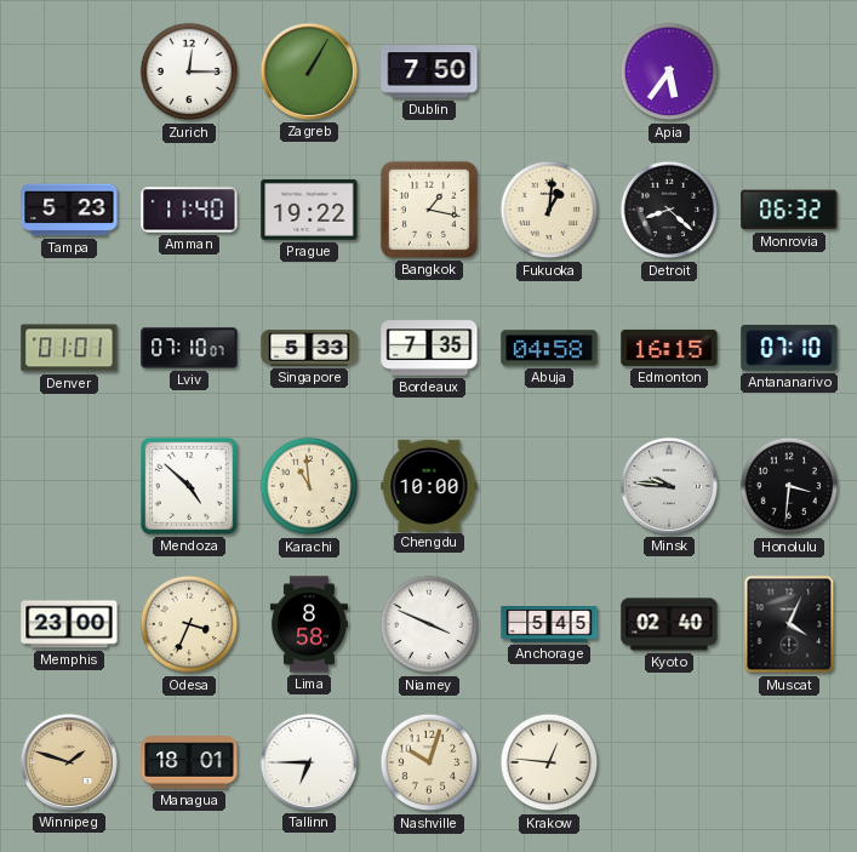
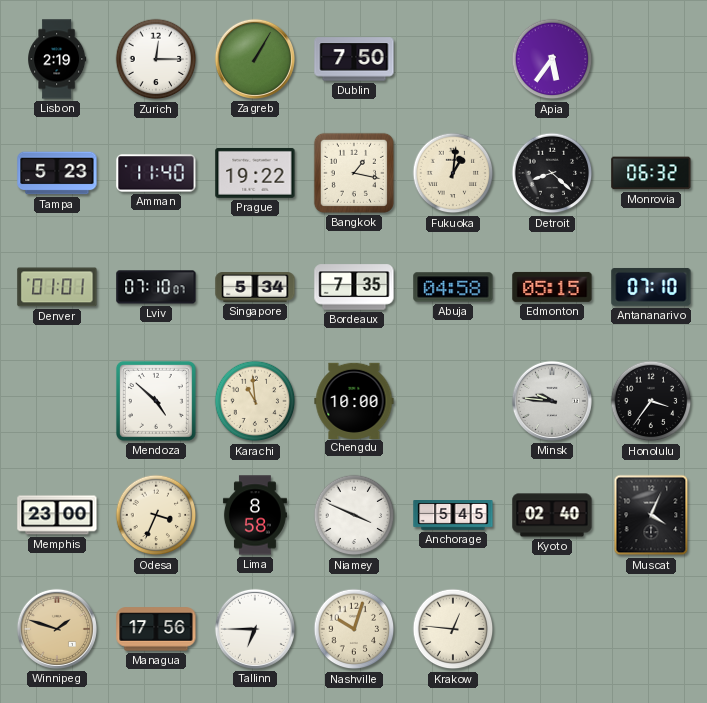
Lisbon: none -> 2:19
Singapore: 5:33 -> 5:34
Edmonton: 16:15 -> 05:15
Honolulu: 3:31 -> 3:36
Managua: 18:01 -> 17:56
